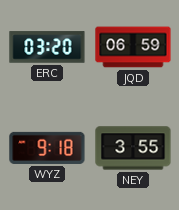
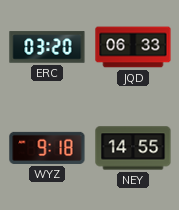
JQD: 06:59 -> 06:33
NEY: 3:55 -> 14:55
